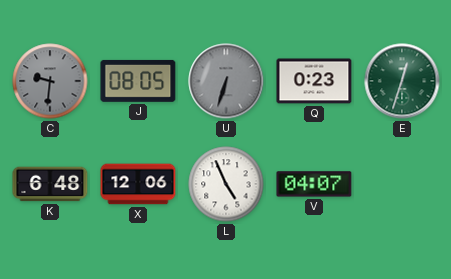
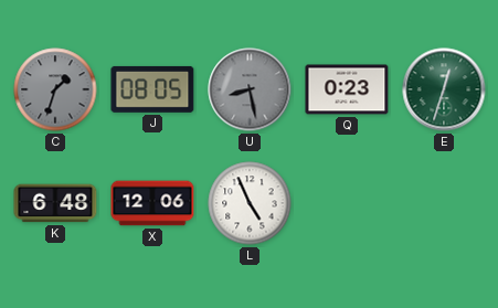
C: 9:31 -> 1:33
U: 6:33 -> 8:28
V: 04:07 -> none
